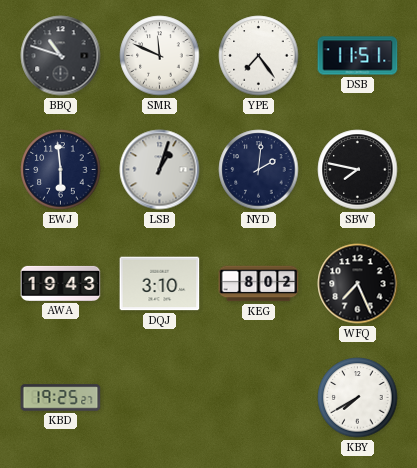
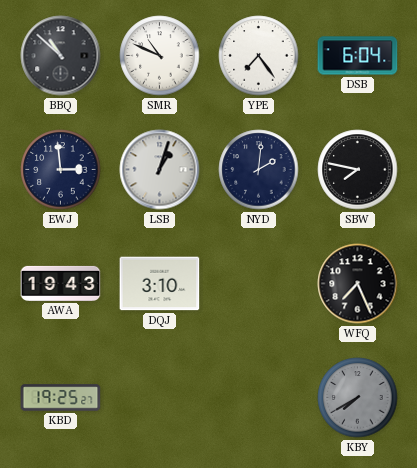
BBQ: 10:48 -> 10:52
SMR: 11:49 -> 10:49
DSB: 11:51 -> 6:04
EWJ: 5:59 -> 2:59
KEG: 8:02 -> none
KBY dial: white -> grey
